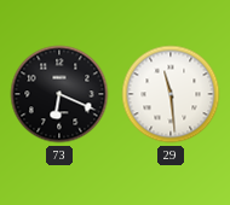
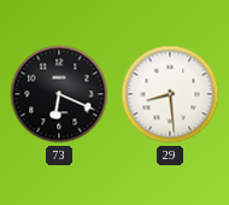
29: 11:29 -> 8:29
